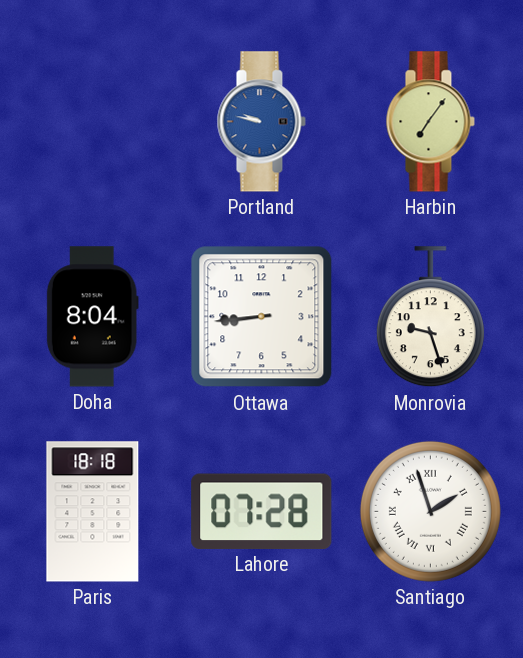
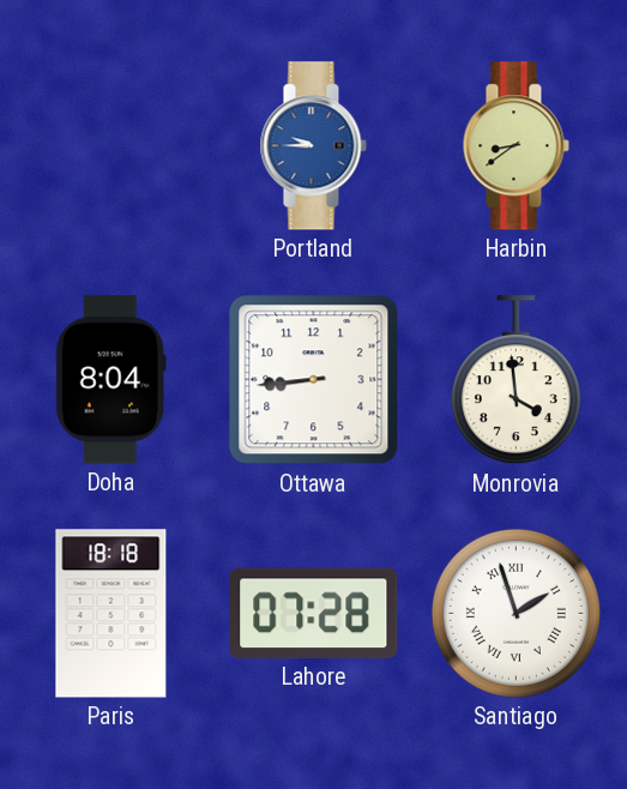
Portland: 9:47 -> 9:45
Harbin: 7:06 -> 8:39
Monrovia: 9:27 -> 3:59
